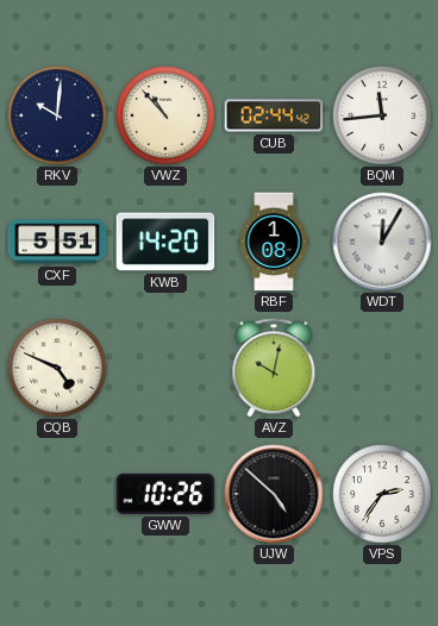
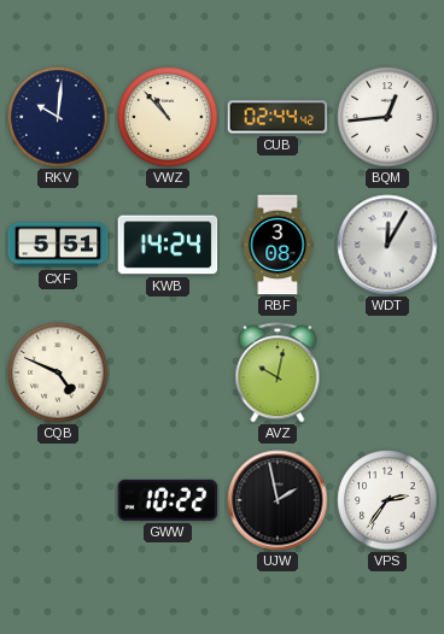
BQM: 11:44 -> 12:44
KWB: 14:20 -> 14:24
RBF: 1:08 -> 3:08
GWW: 10:26 -> 10:22
UJW: 4:52 -> 1:58
